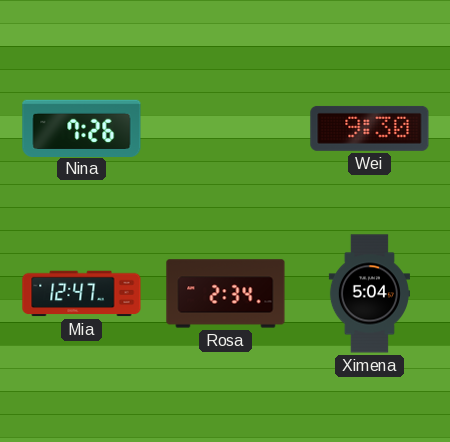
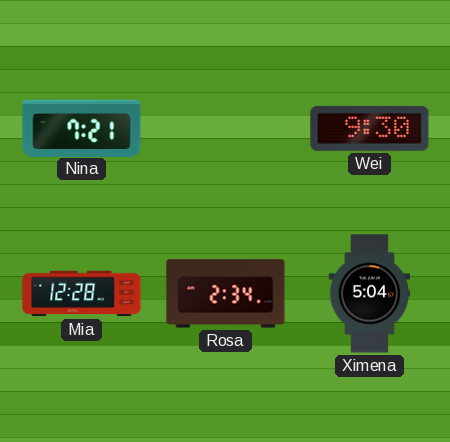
Nina: 7:26 -> 7:21
Mia: 12:47 -> 12:28
